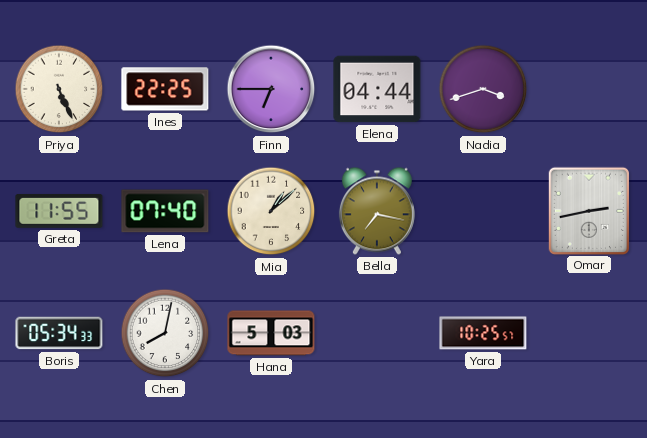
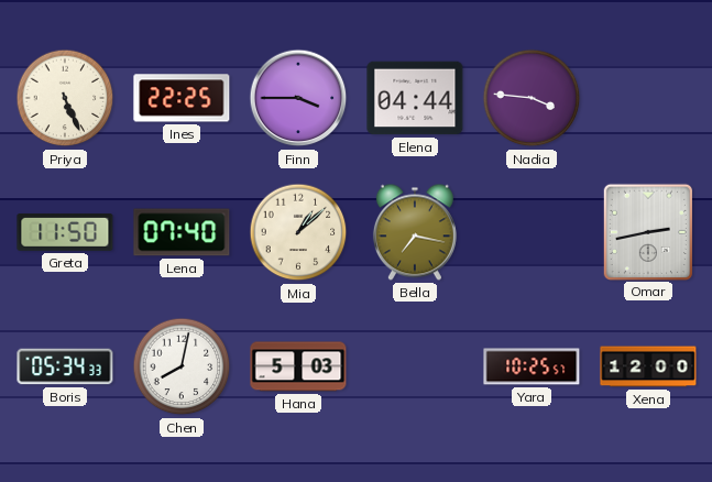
Finn: 6:45 -> 3:45
Nadia: 3:42 -> 3:46
Greta: 11:55 -> 11:50
Xena: none -> 12:00
